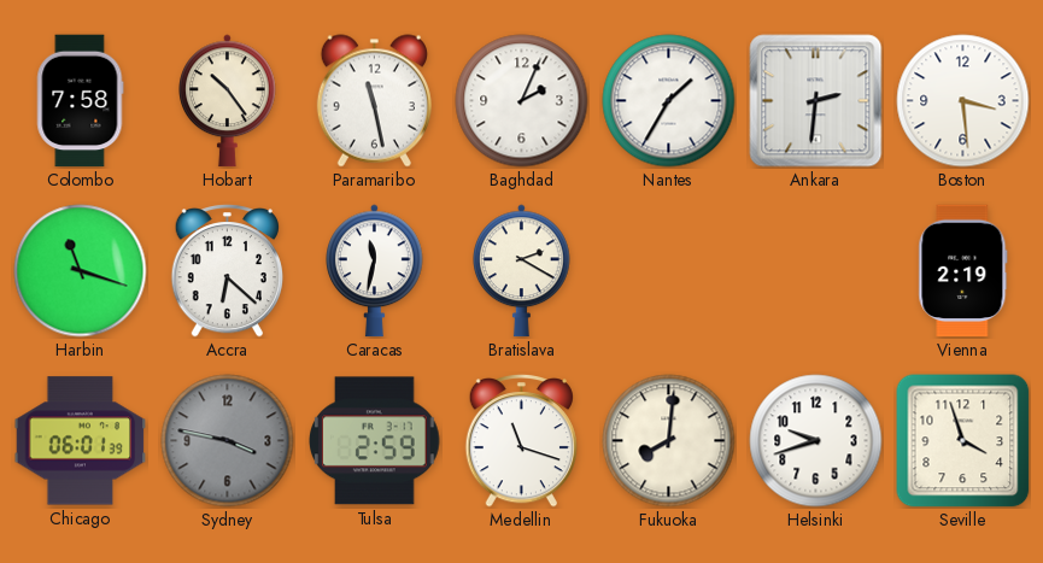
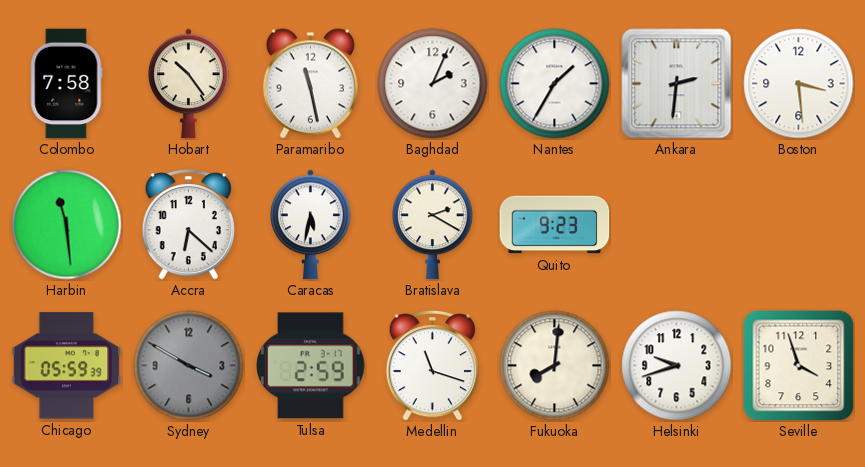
Harbin: 11:18 -> 11:29
Caracas: 11:32 -> 5:32
Quito: none -> 9:23
Vienna: 2:19 -> none
Chicago: 06:01 -> 05:59
Sydney: 3:47 -> 3:50
